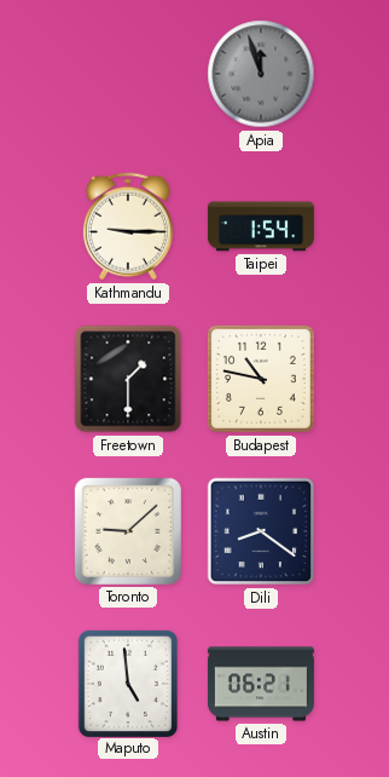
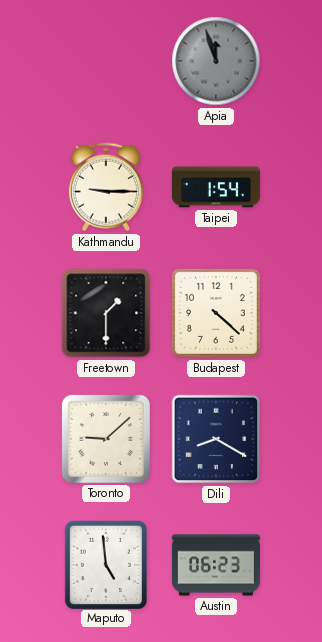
Budapest: 10:47 -> 4:22
Dili: 8:21 -> 8:20
Austin: 06:21 -> 06:23
